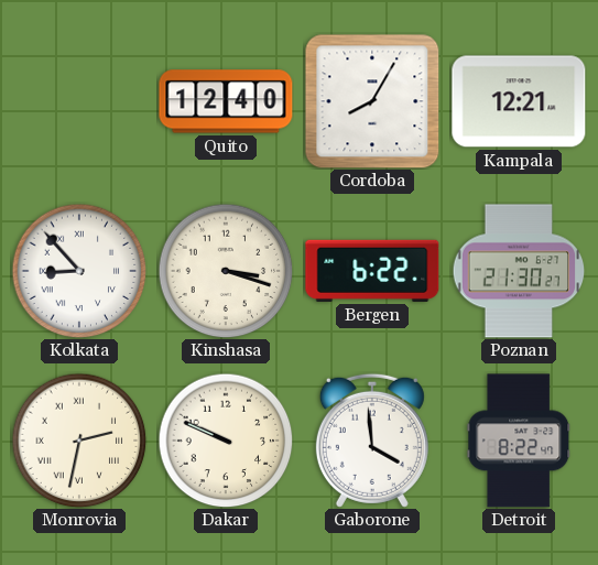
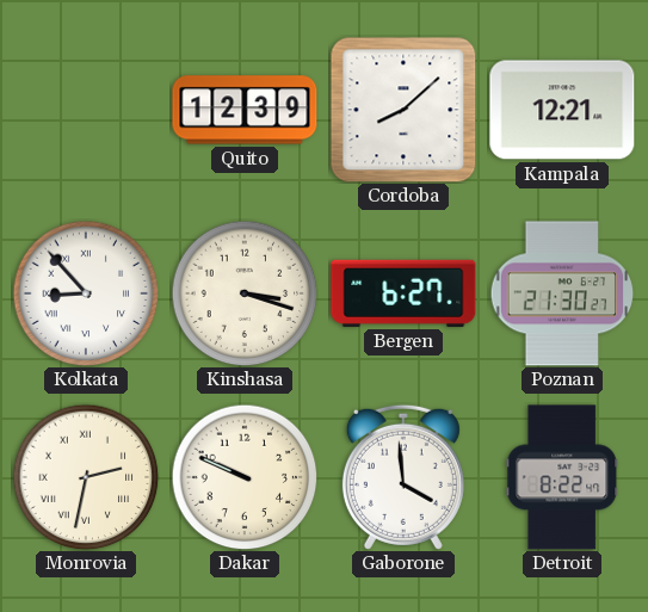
Quito: 12:40 -> 12:39
Cordoba: 8:05 -> 8:08
Bergen: 6:22 -> 6:27
